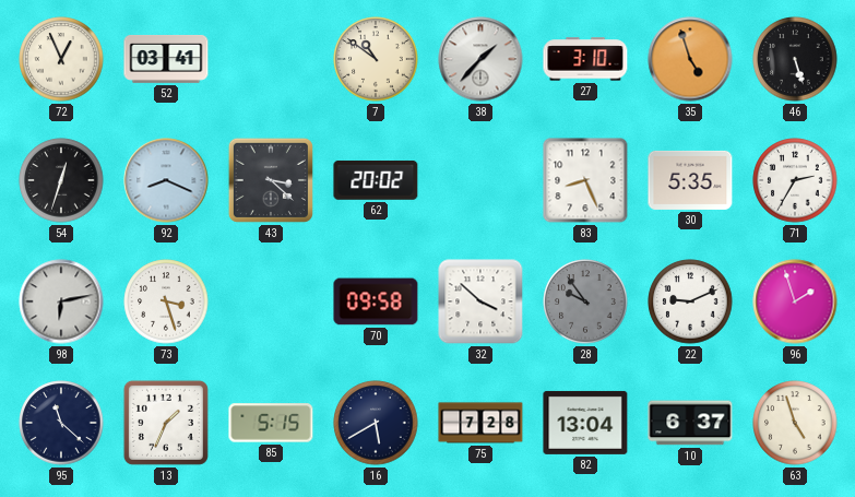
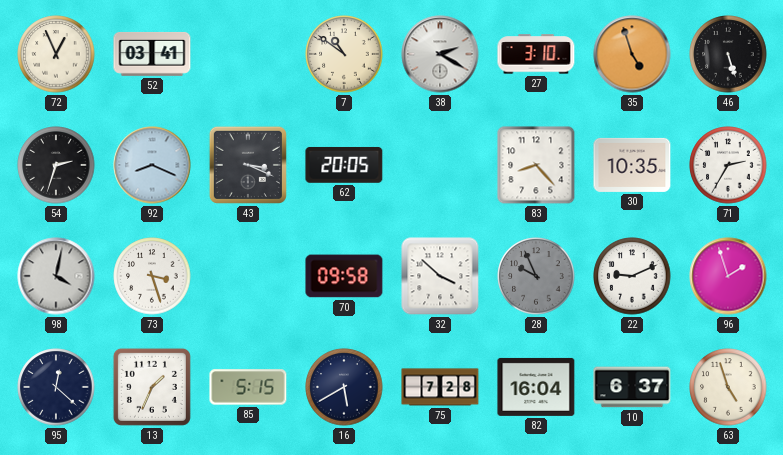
38: 1:37 -> 2:20
54: 12:33 -> 2:33
43: 3:22 -> 3:19
62: 20:02 -> 20:05
83: 8:26 -> 8:23
30: 5:35 -> 10:35
98: 6:13 -> 4:02
28: 9:54 -> 9:56
95: 11:22 -> 12:22
82: 13:04 -> 16:04
